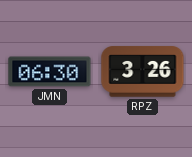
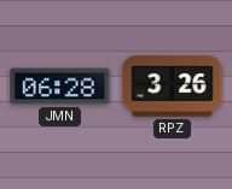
JMN: 06:30 -> 06:28
